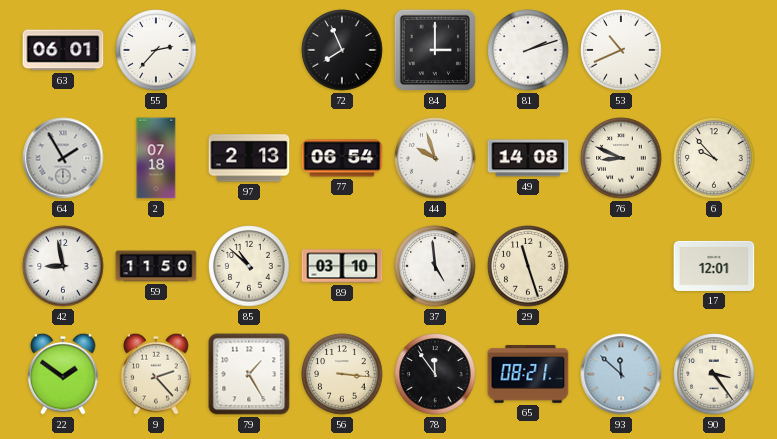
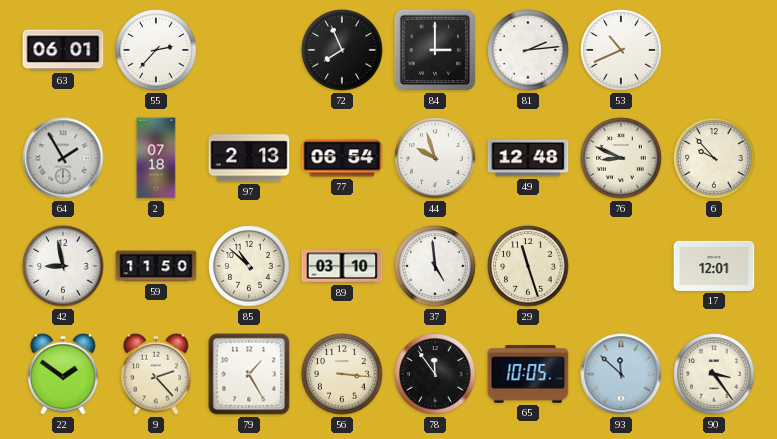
81: 2:12 -> 2:14
49: 14:08 -> 12:48
65: 08:21 -> 10:05
